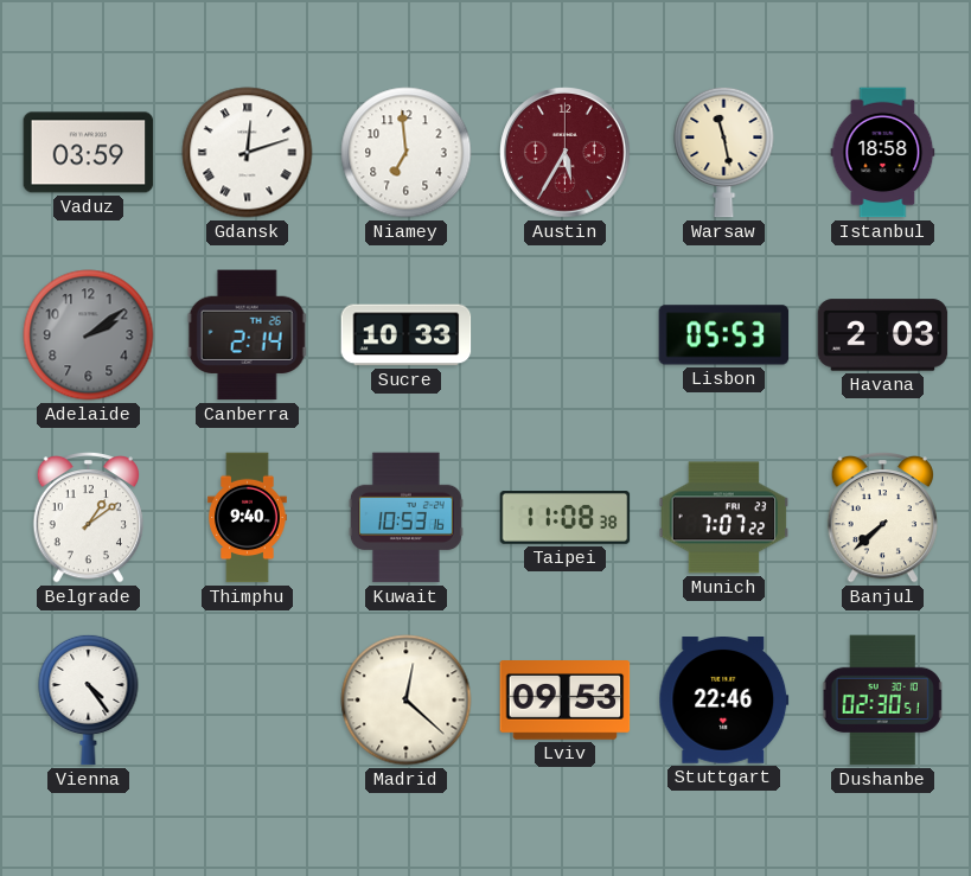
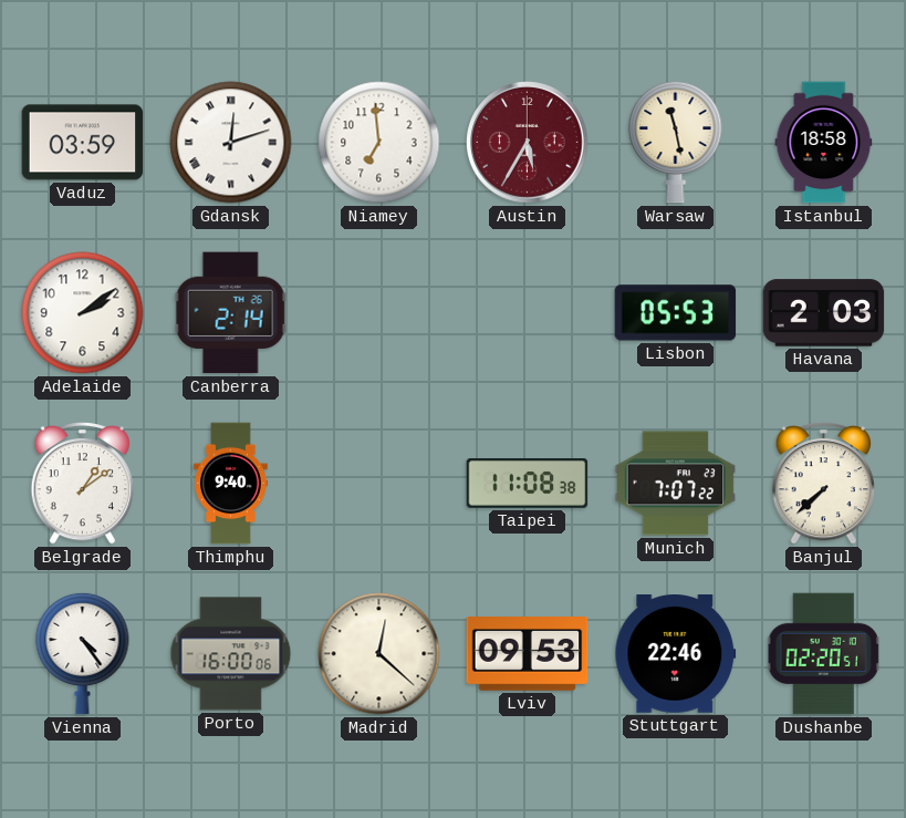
Adelaide dial: grey -> white
Sucre: 10:33 -> none
Kuwait: 10:53 -> none
Porto: none -> 16:00
Dushanbe: 02:30 -> 02:20
